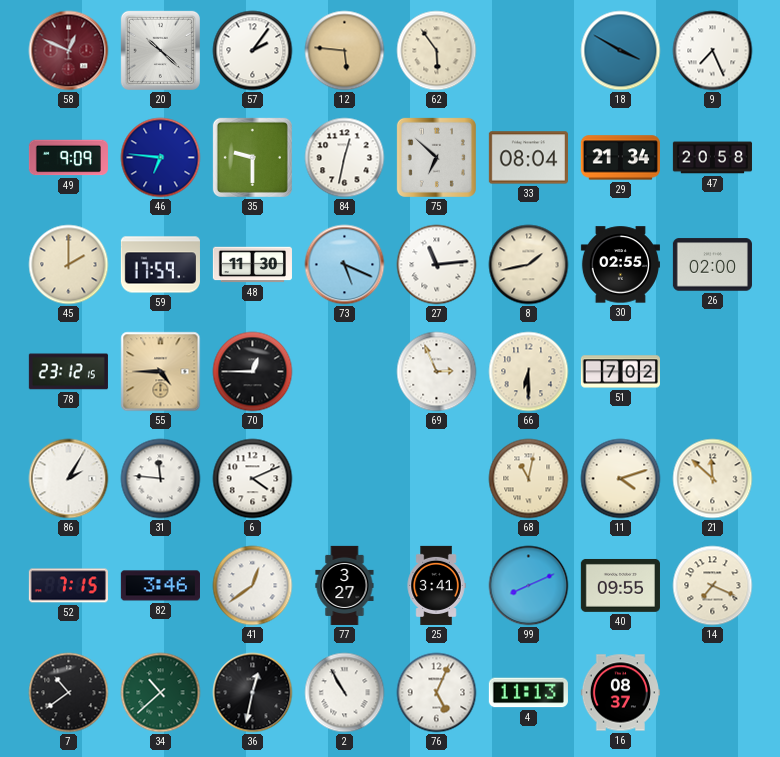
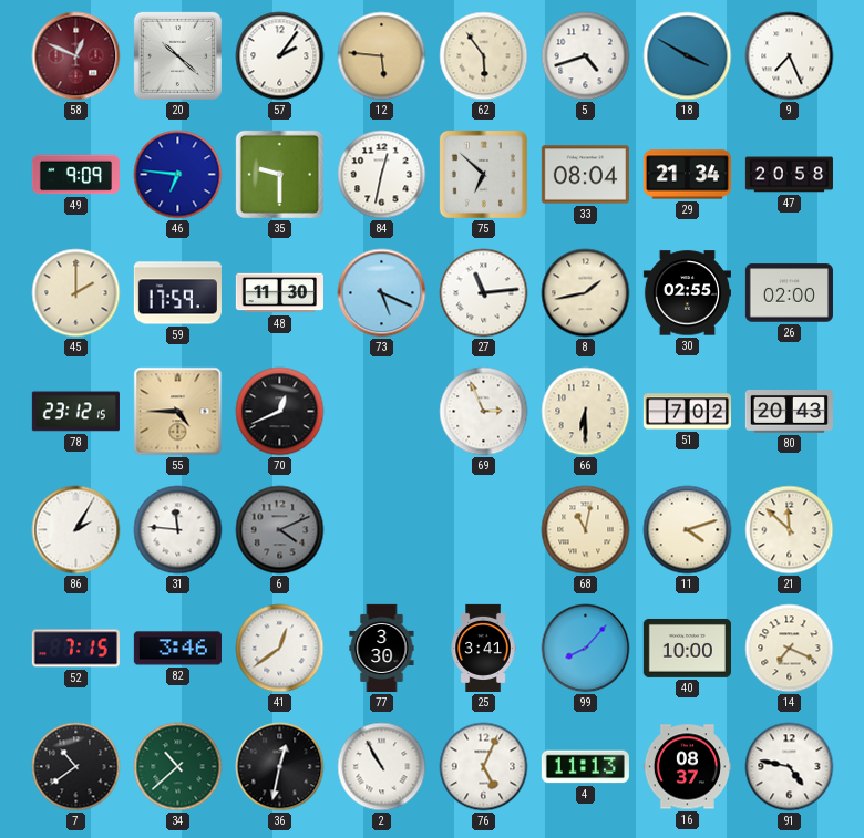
5: none -> 4:42
70: 12:45 -> 12:41
80: none -> 20:43
6 dial: white -> grey
77: 3:27 -> 3:30
99: 8:11 -> 8:07
40: 09:55 -> 10:00
91: none -> 4:47
